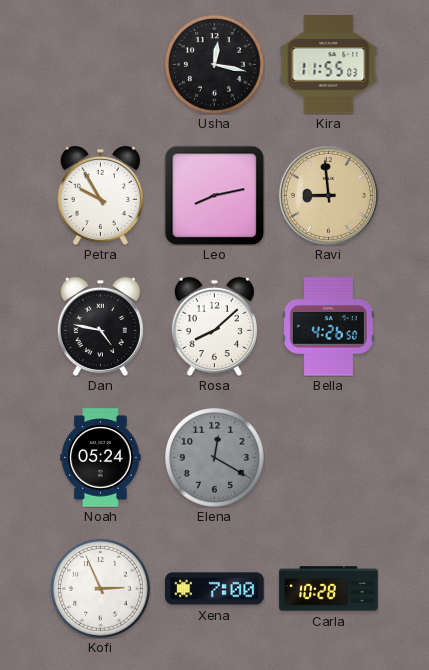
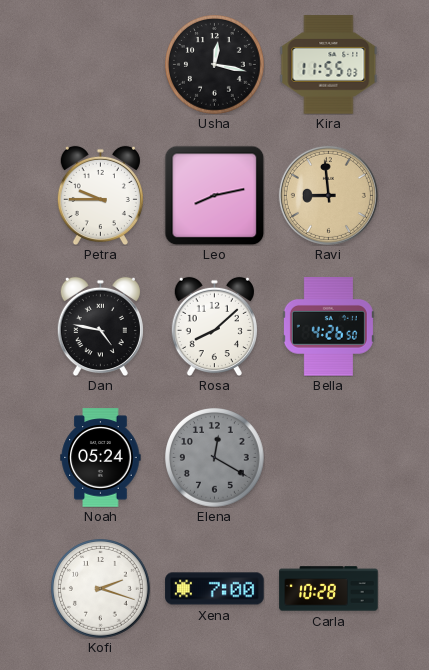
Petra: 9:55 -> 9:45
Kofi: 2:56 -> 2:18
